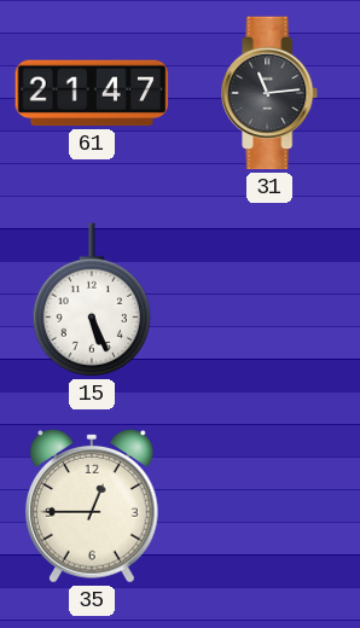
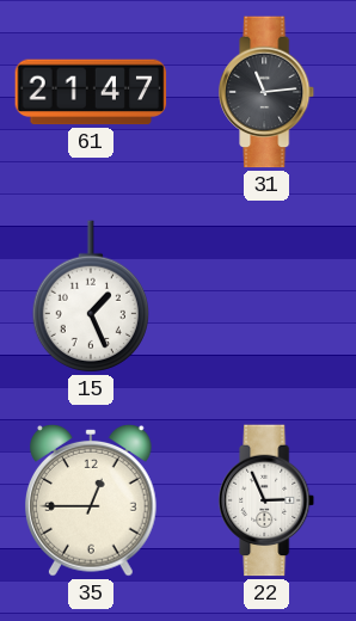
15: 5:26 -> 1:26
22: none -> 2:56
